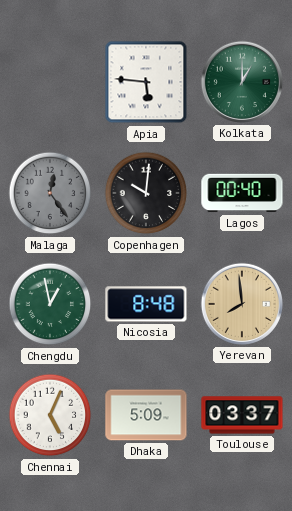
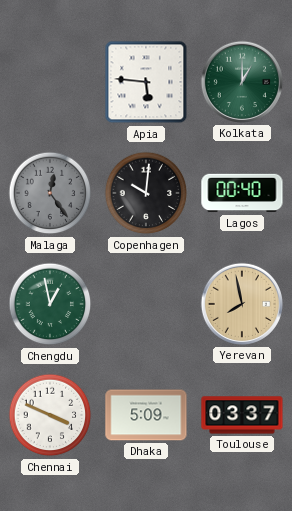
Nicosia: 8:48 -> none
Yerevan: 7:59 -> 7:58
Chennai: 5:04 -> 3:49
